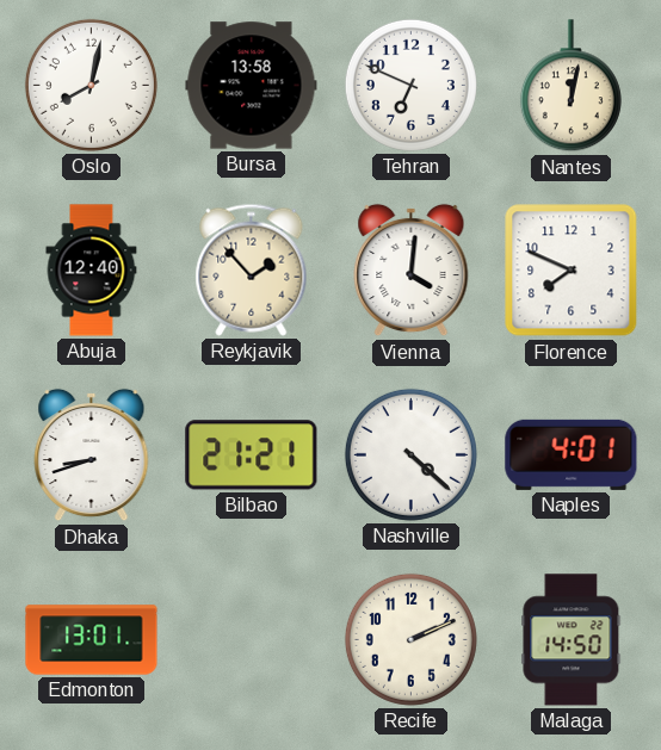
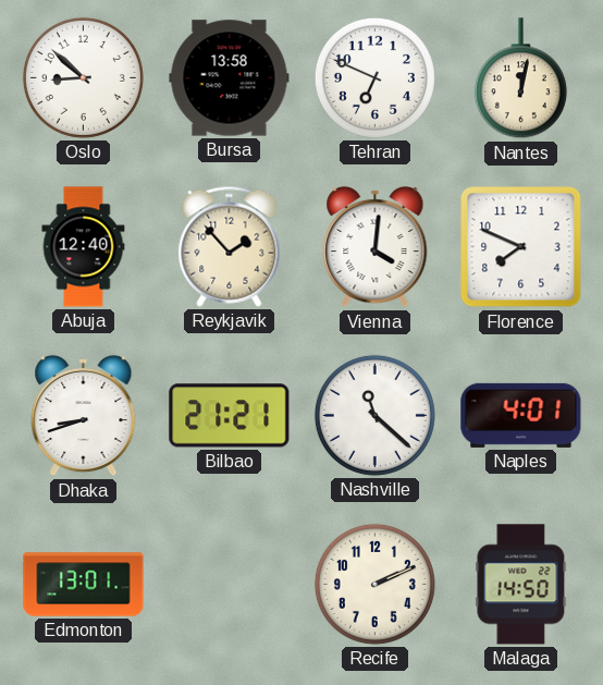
Oslo: 8:02 -> 8:52
Nashville: 4:22 -> 11:22
